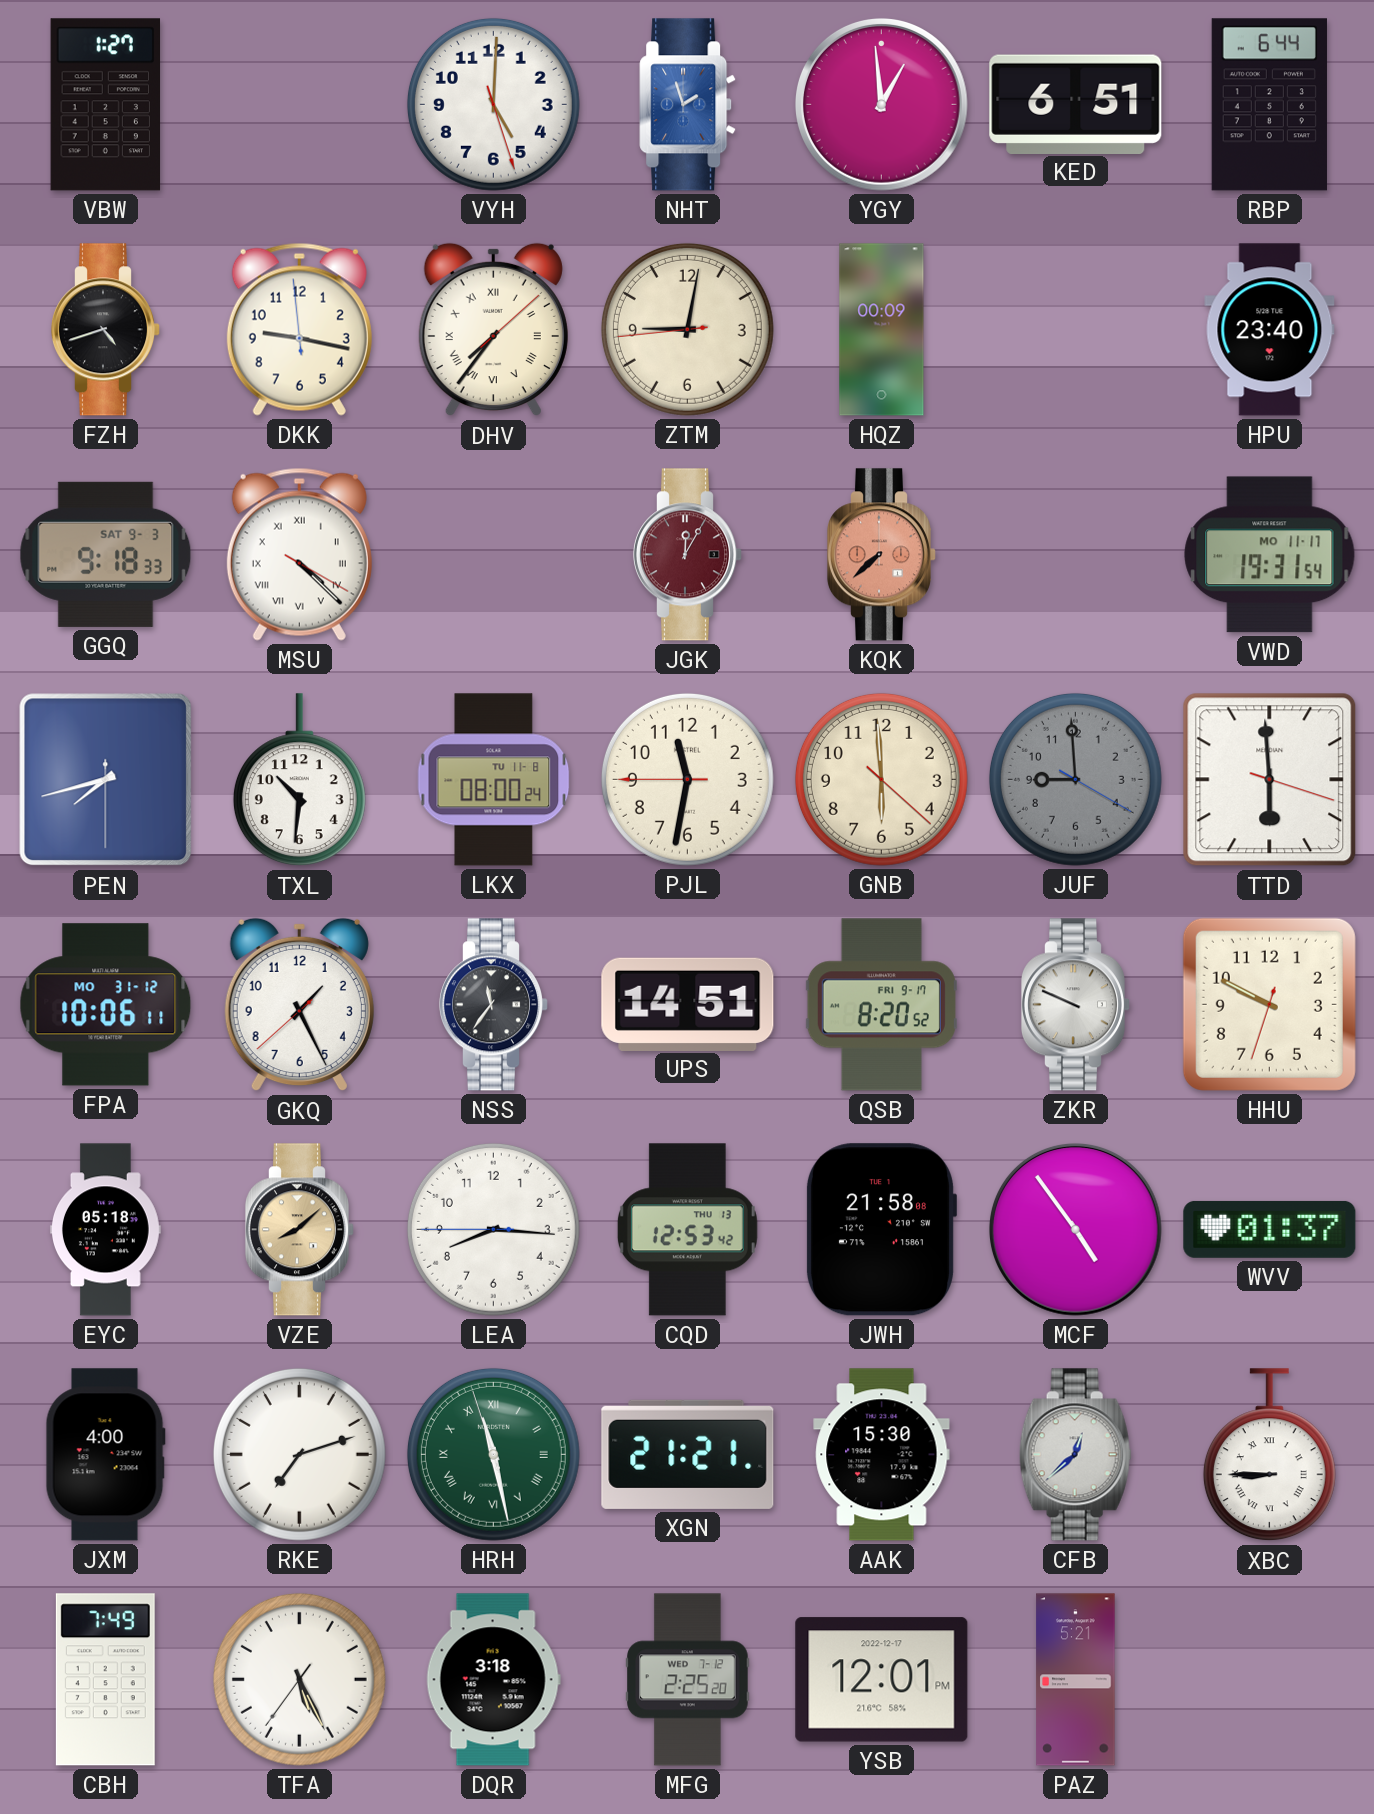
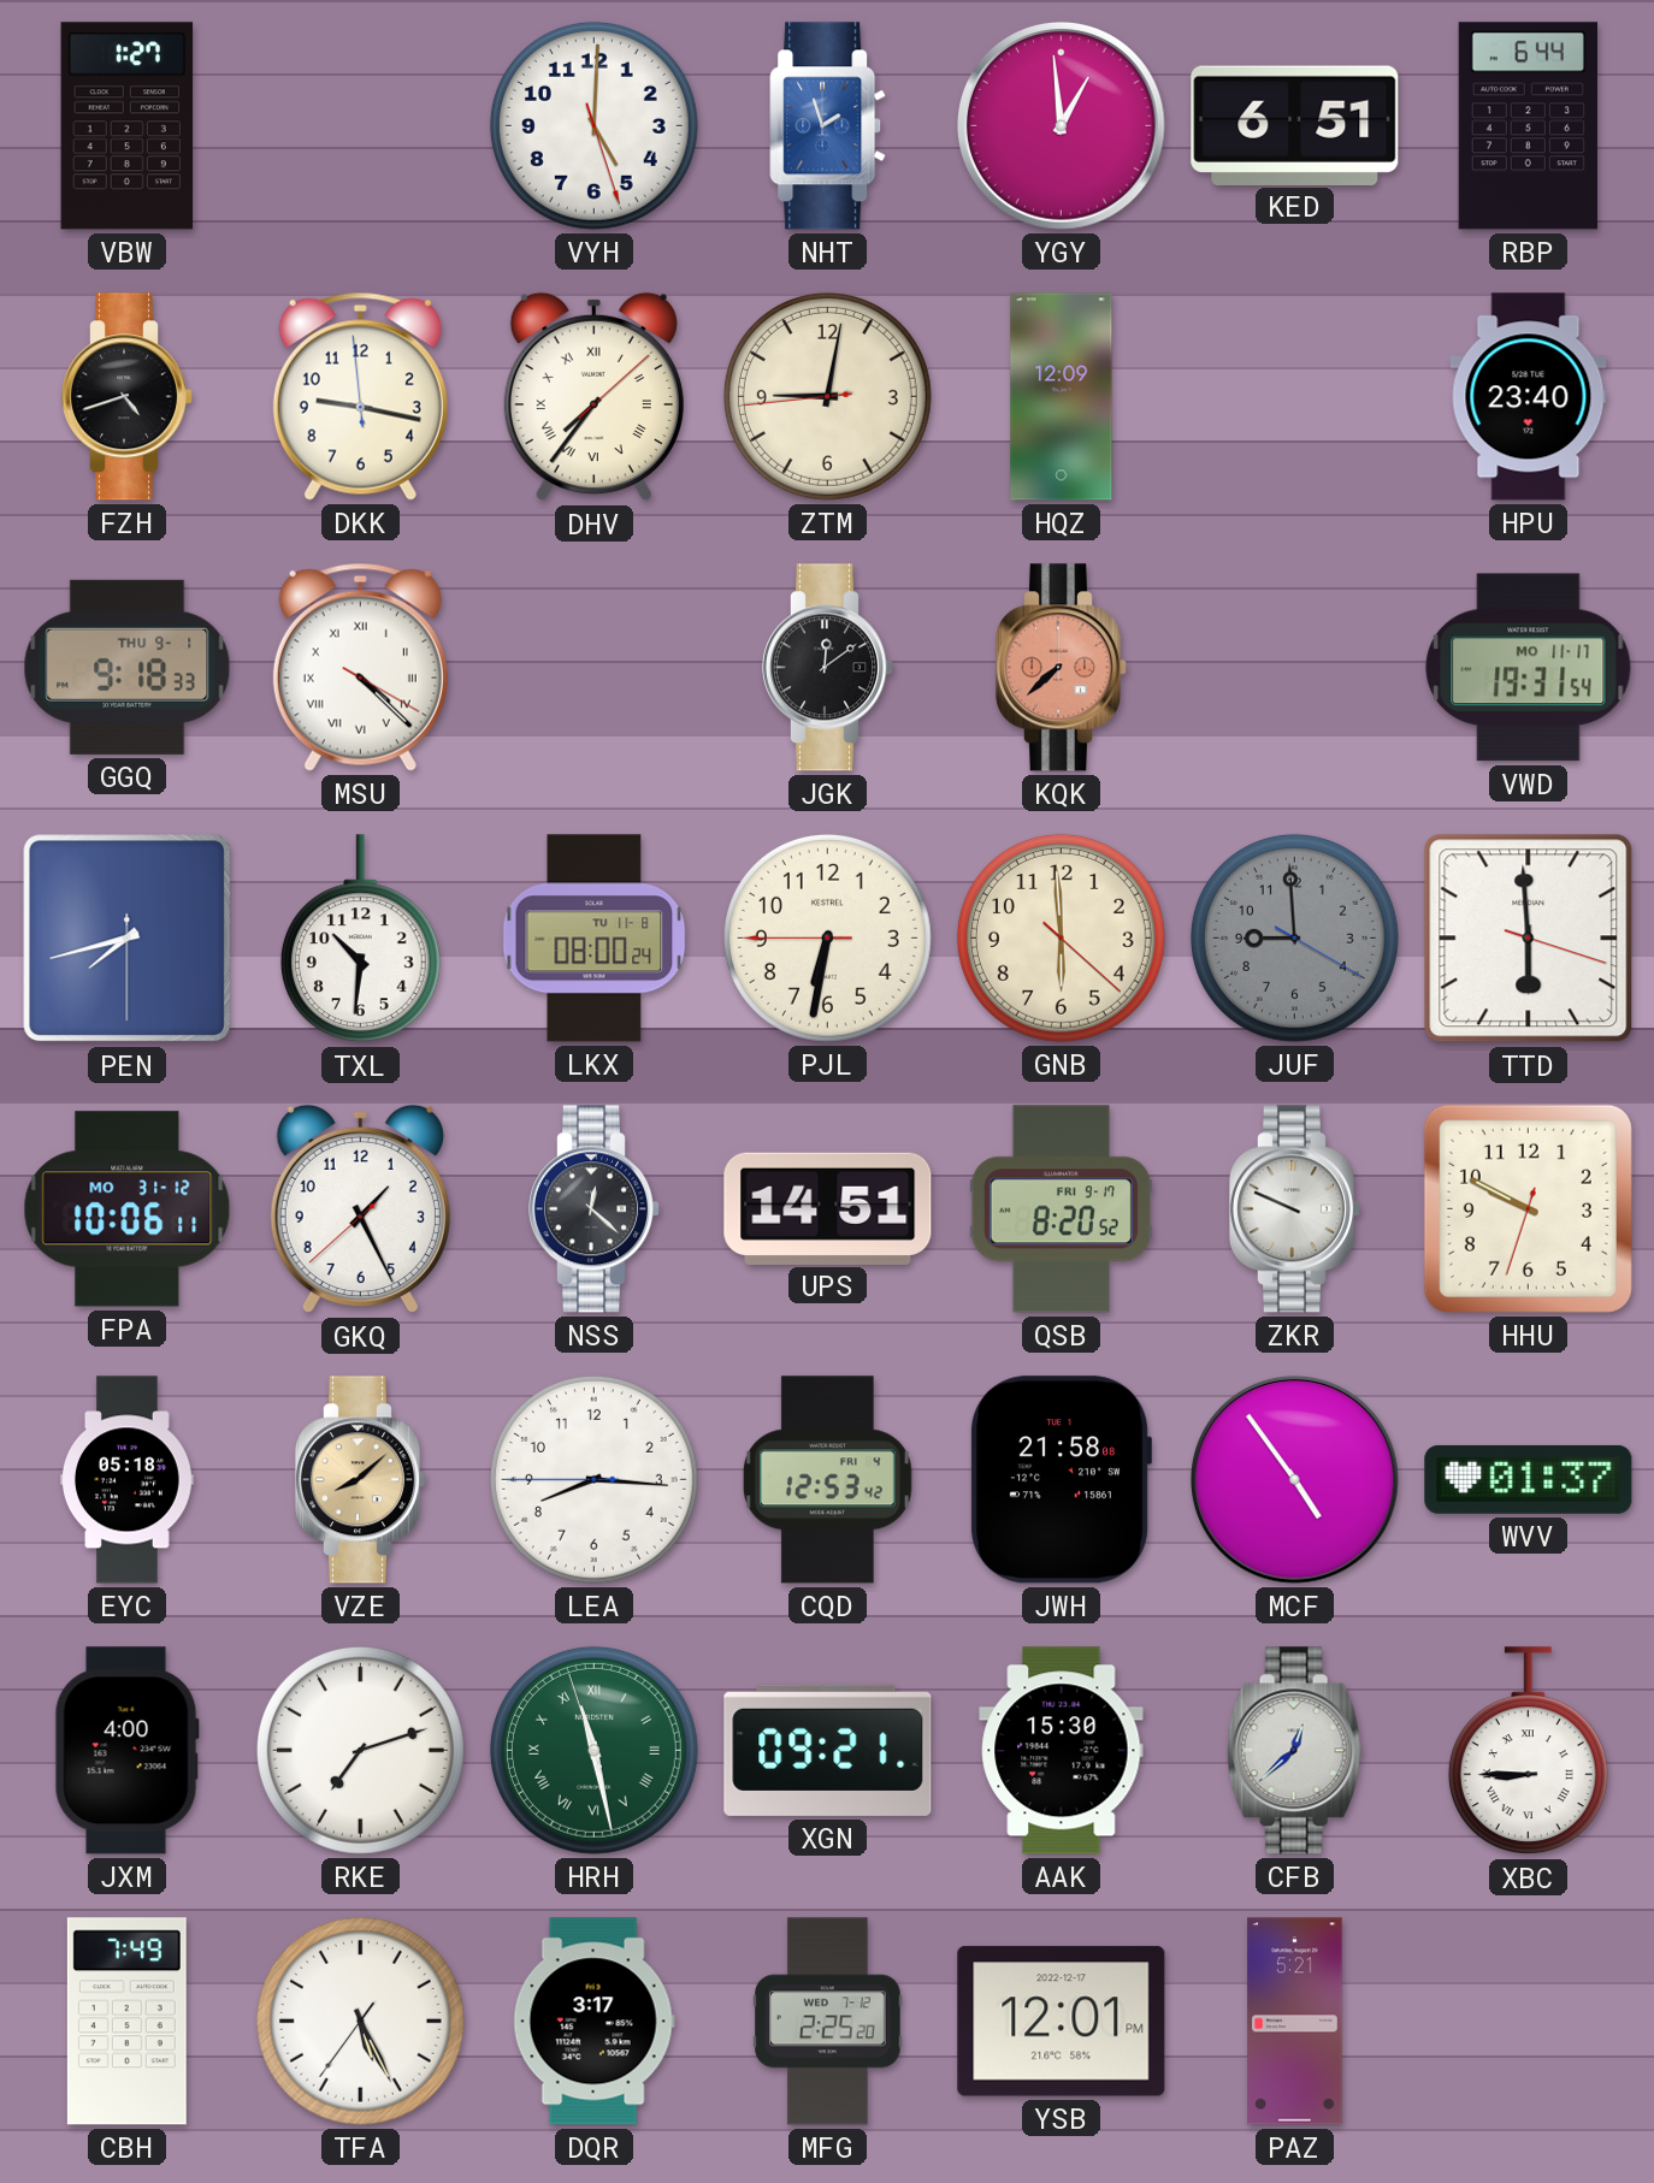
HQZ: 00:09 -> 12:09
GGQ date: SAT 9-3 -> THU 9-1
JGK: 12:05 -> 12:09
JGK dial: burgundy -> black
PJL: 11:31 -> 6:31
NSS: 11:36 -> 12:22
CQD date: THU 13 -> FRI 4
XGN: 21:21 -> 09:21
DQR: 3:18 -> 3:17
